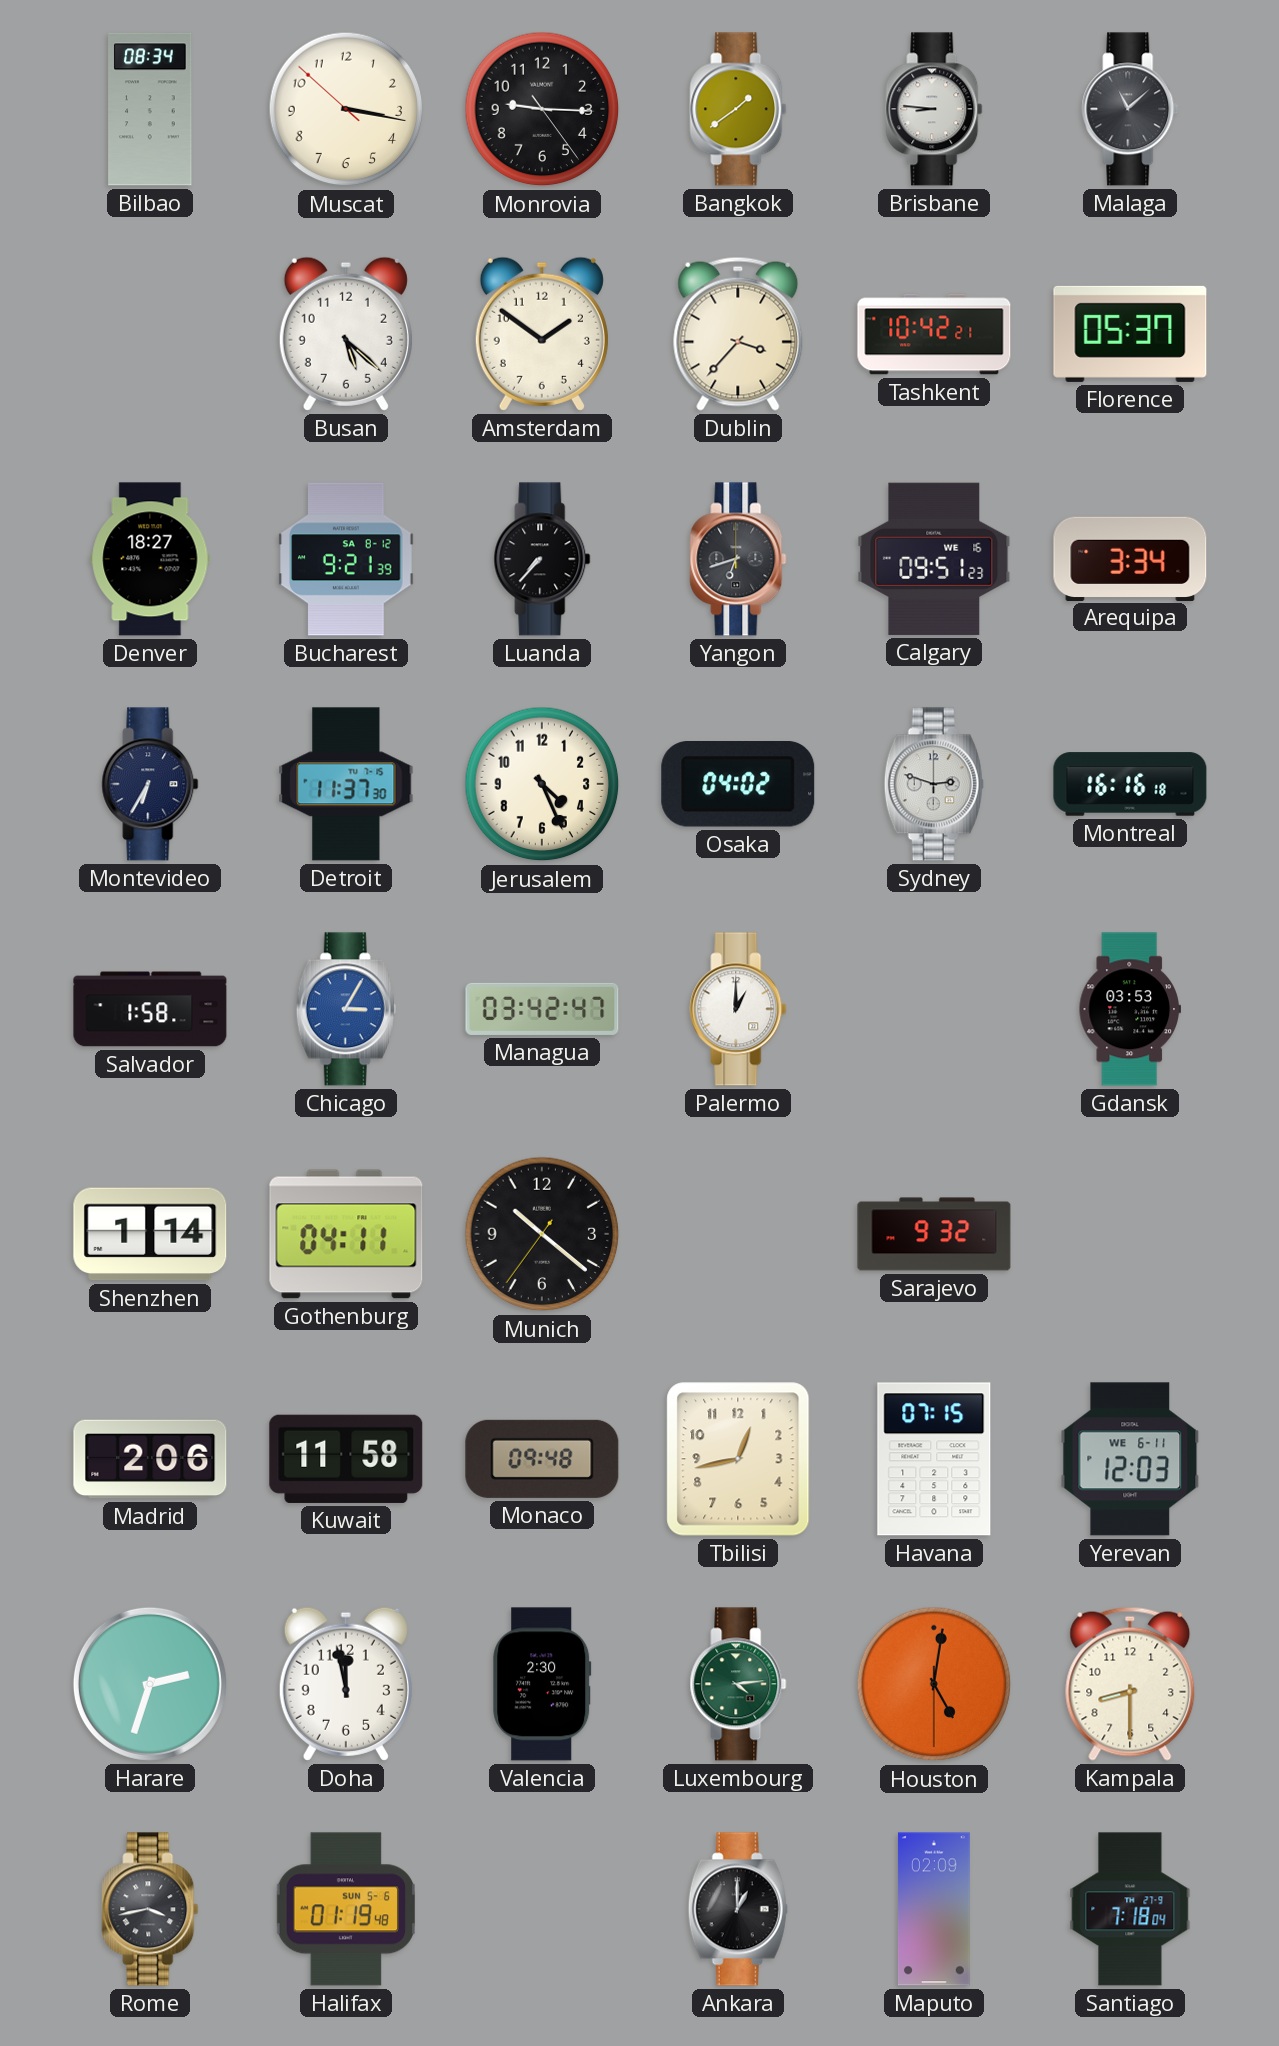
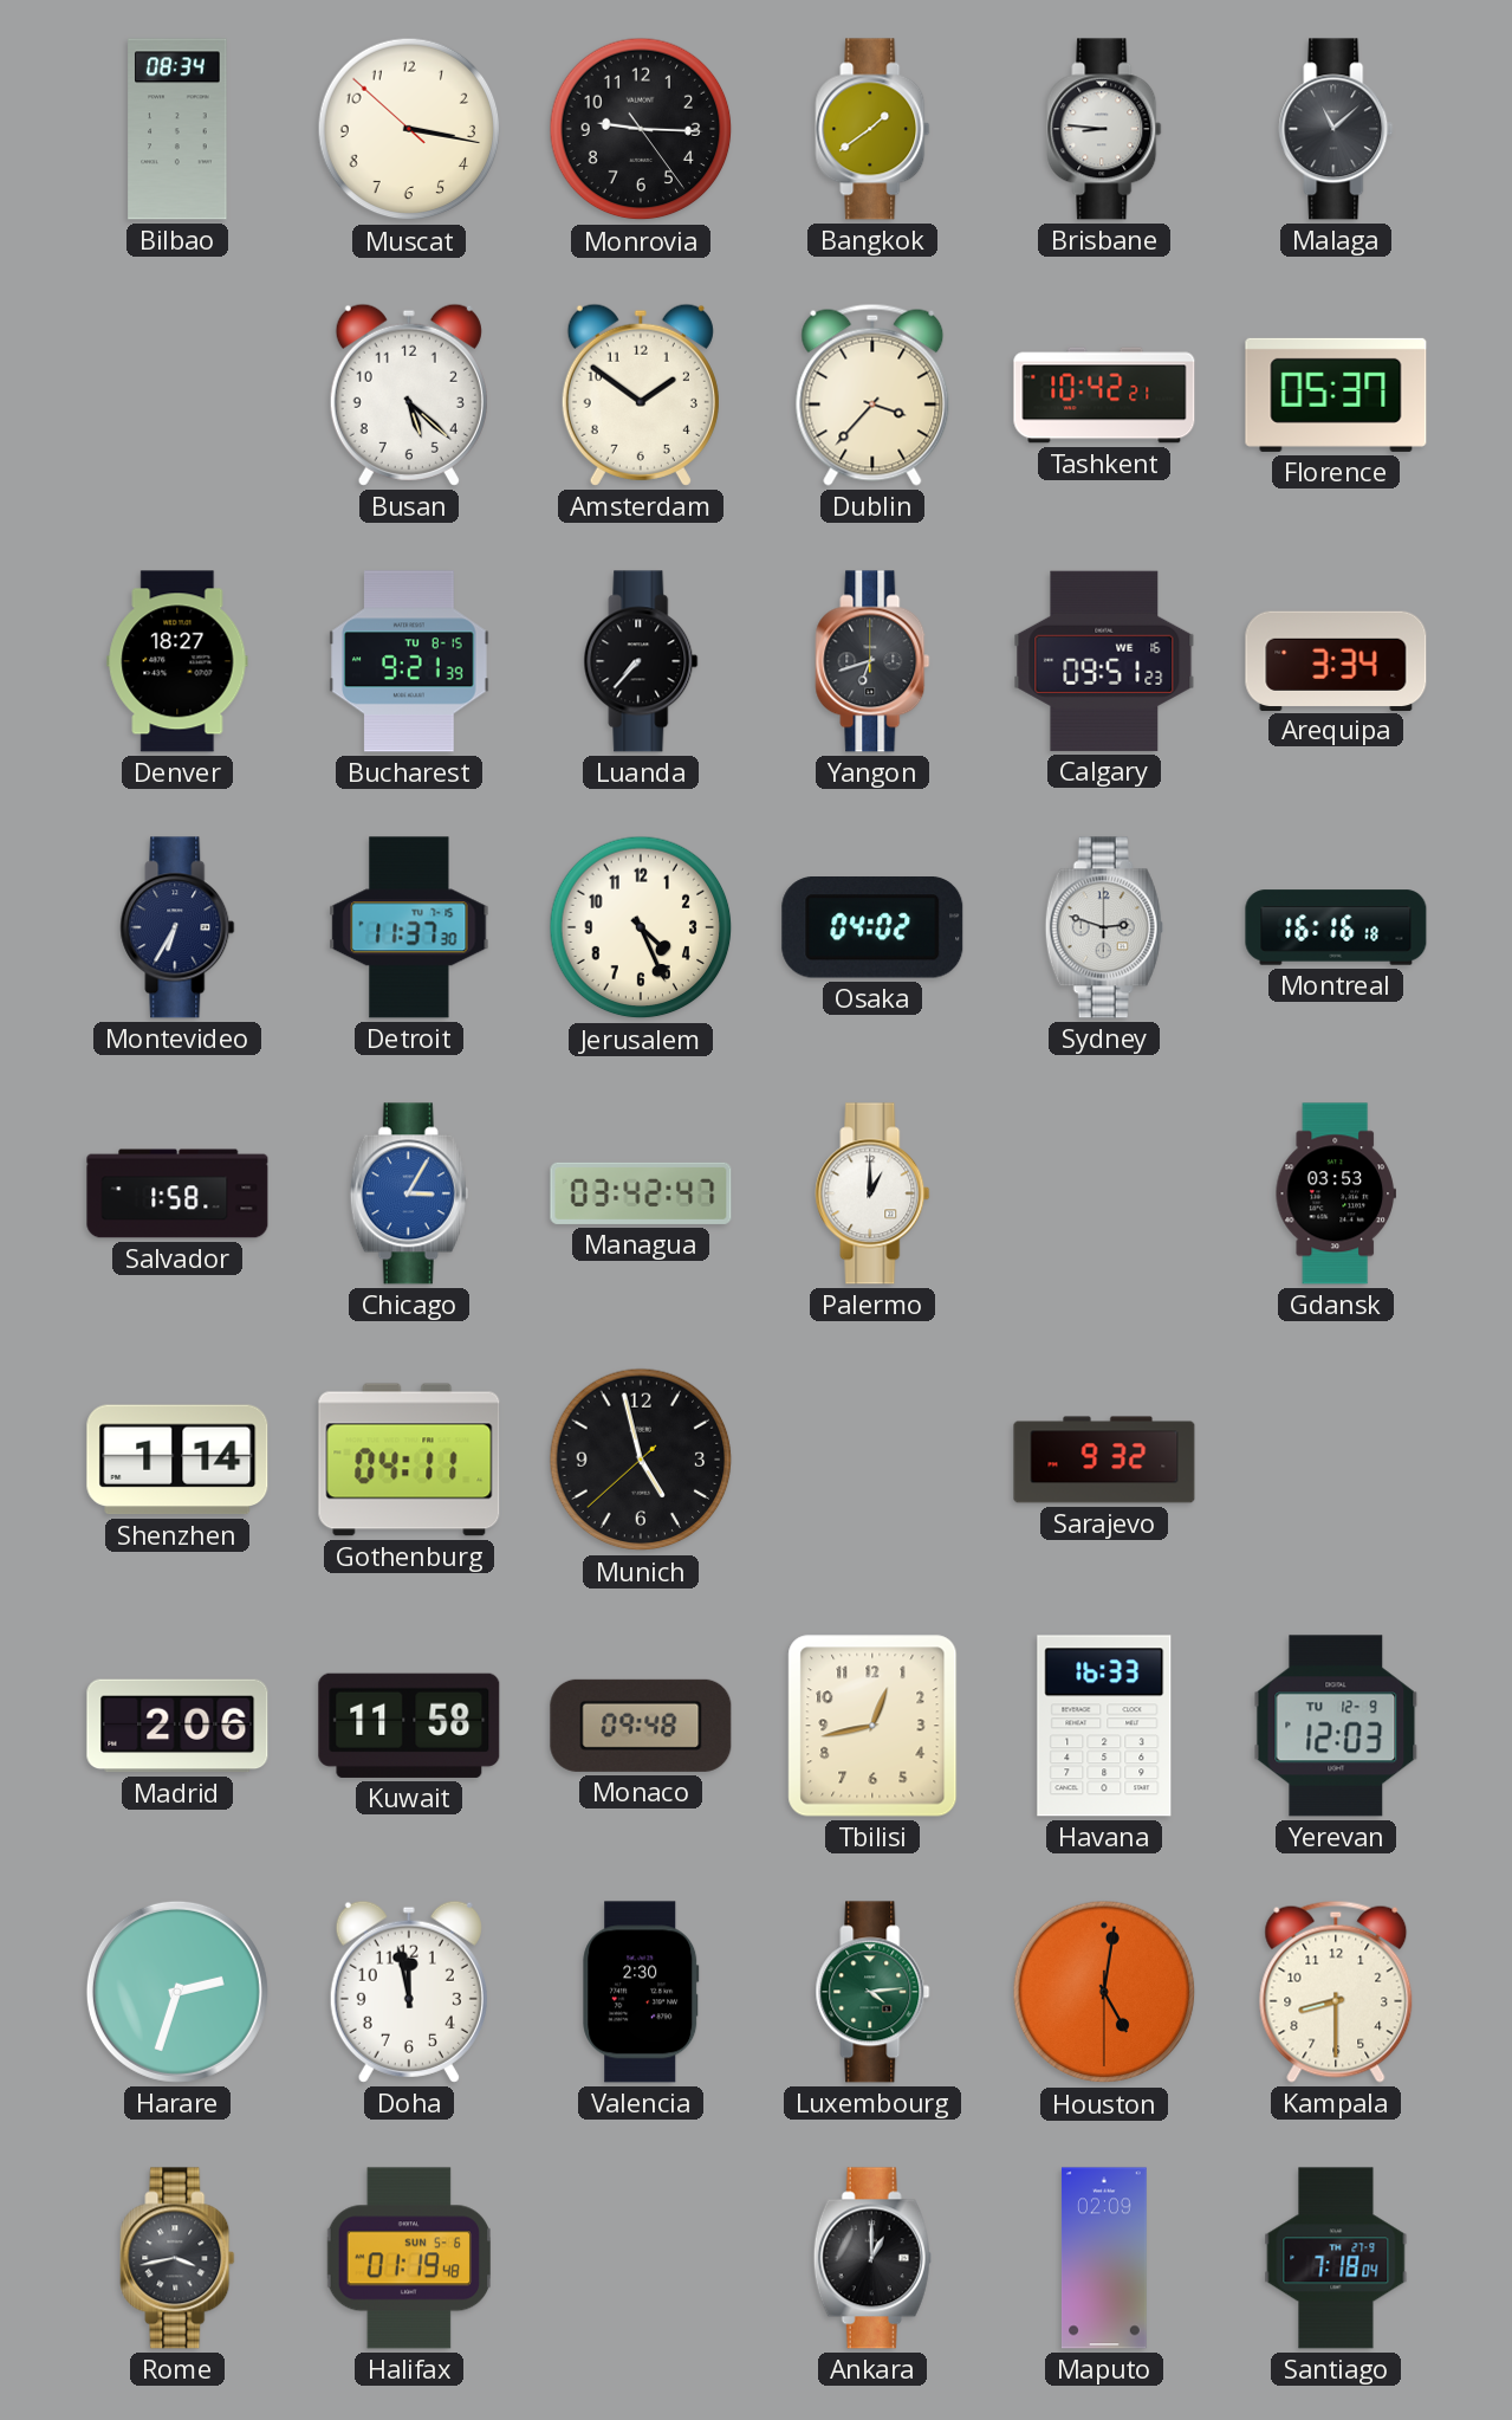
Bucharest date: SA 8-12 -> TU 8-15
Munich: 10:21 -> 4:57
Havana: 07:15 -> 16:33
Yerevan date: WE 6-11 -> TU 12-9
